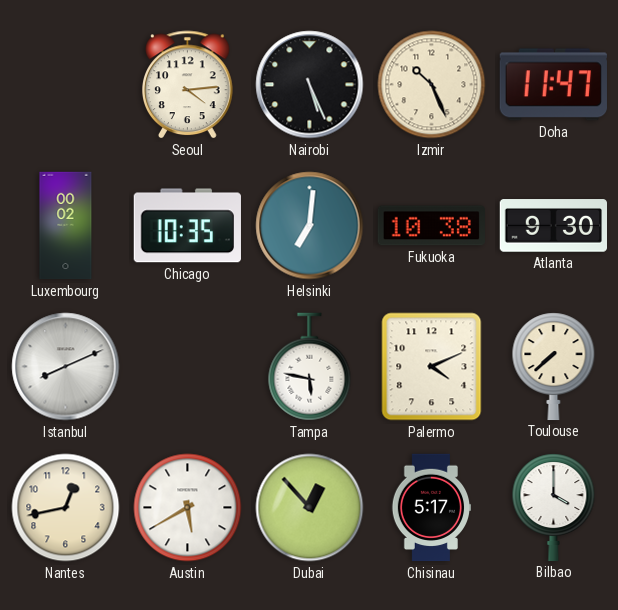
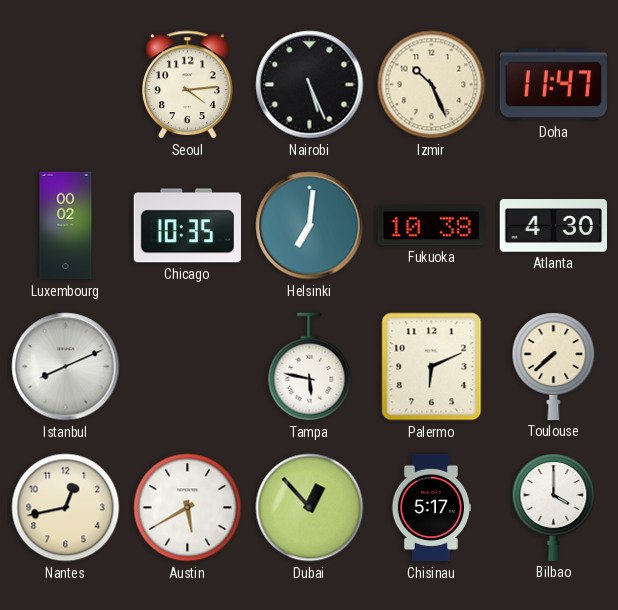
Atlanta: 9:30 -> 4:30
Palermo: 4:11 -> 6:11
